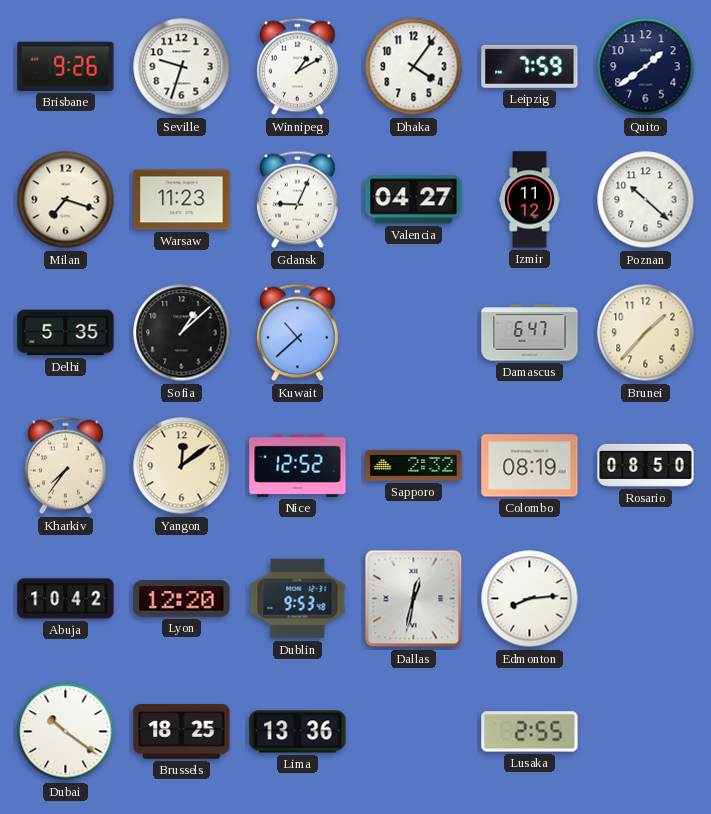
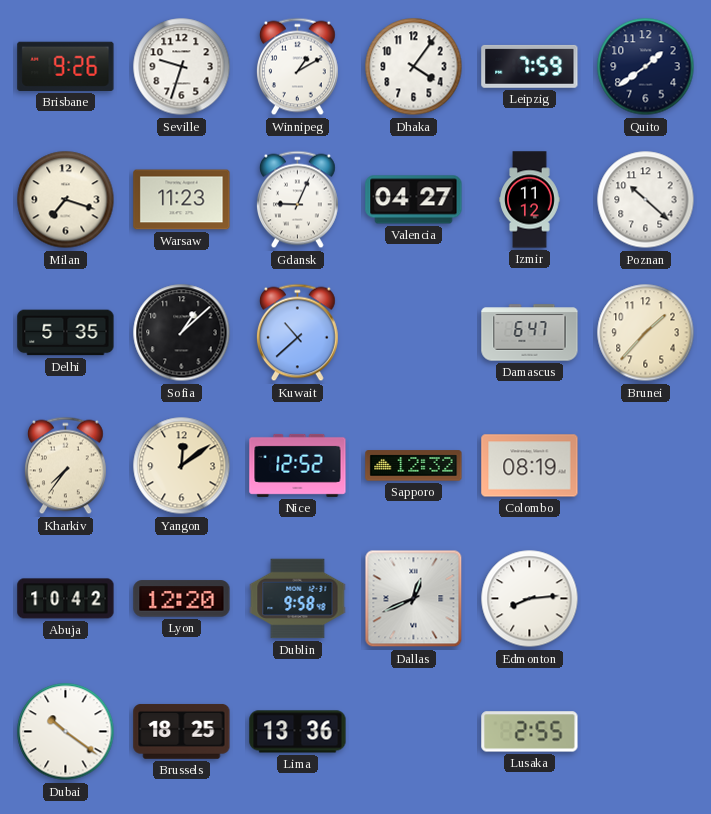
Sapporo: 2:32 -> 12:32
Rosario: 08:50 -> none
Dublin: 9:53 -> 9:58
Dallas: 12:32 -> 12:41
